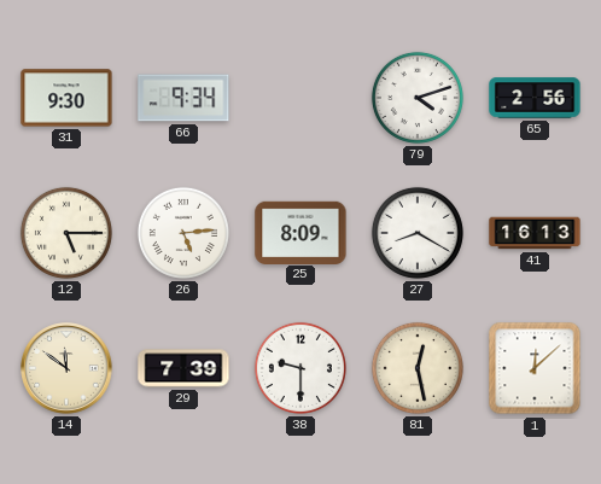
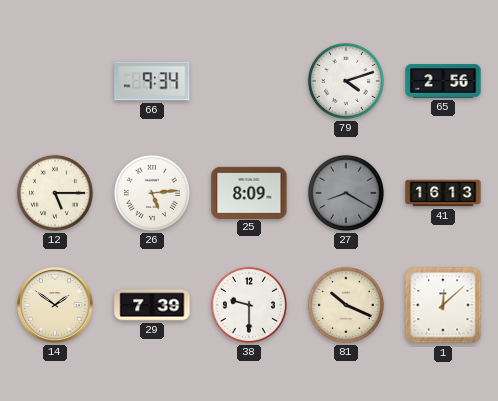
31: 9:30 -> none
27 dial: white -> grey
14: 11:51 -> 1:51
81: 12:28 -> 10:19
